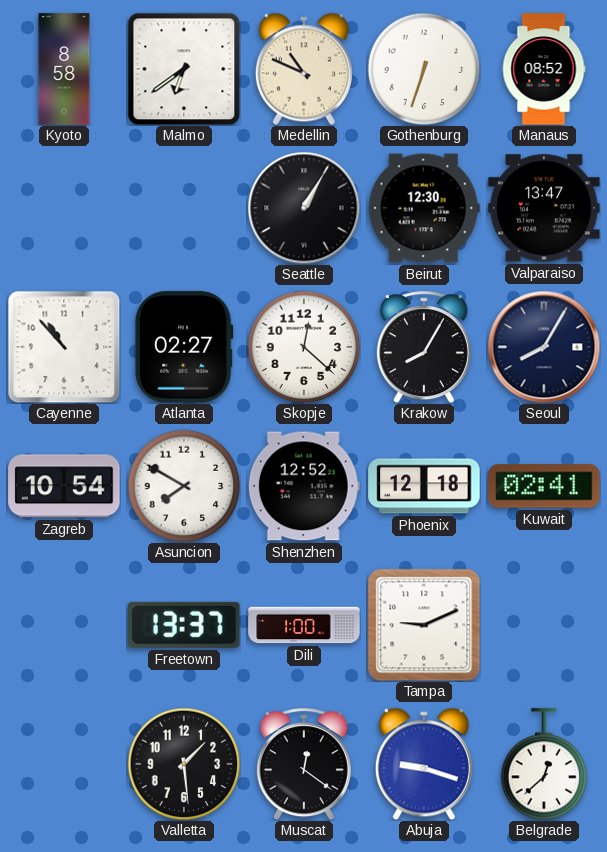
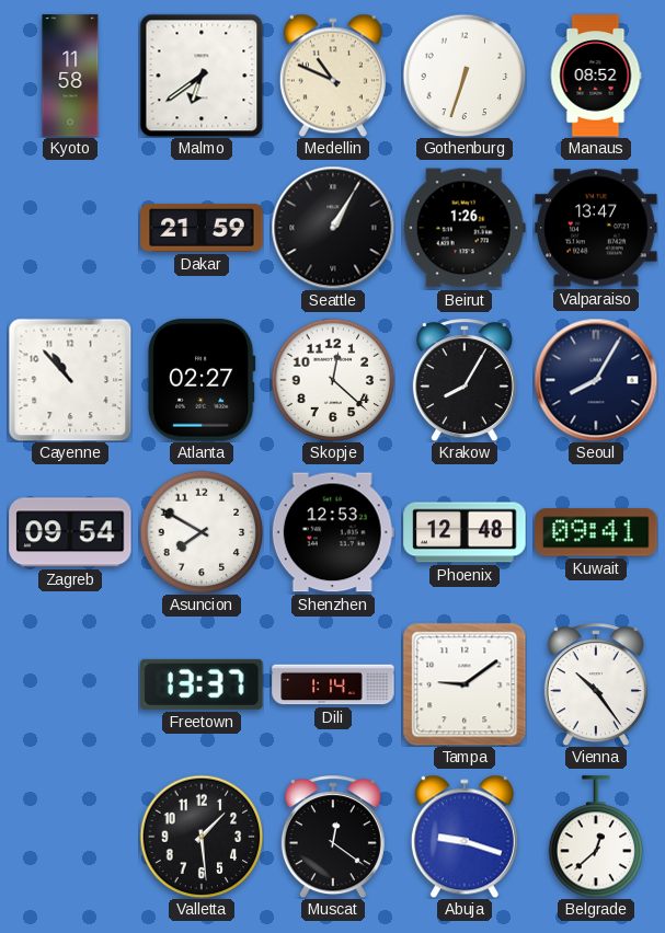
Kyoto: 8:58 -> 11:58
Dakar: none -> 21:59
Beirut: 12:30 -> 1:26
Zagreb: 10:54 -> 09:54
Shenzhen: 12:52 -> 12:53
Phoenix: 12:18 -> 12:48
Kuwait: 02:41 -> 09:41
Dili: 1:00 -> 1:14
Tampa: 9:11 -> 9:09
Vienna: none -> 10:24
